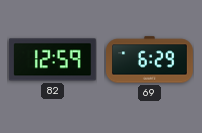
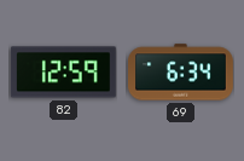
69: 6:29 -> 6:34
